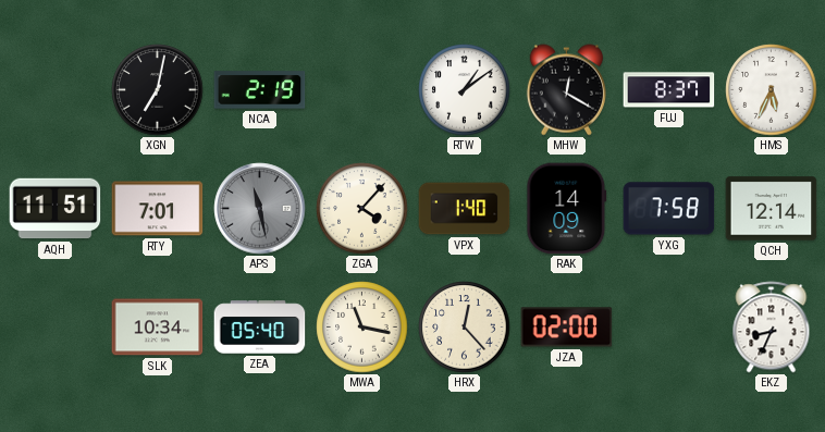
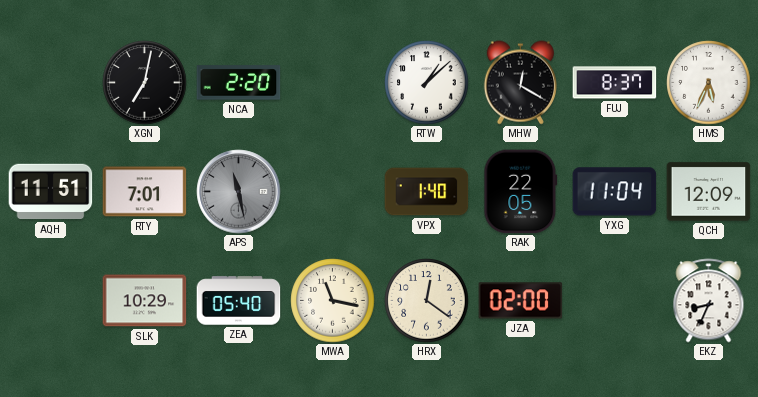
NCA: 2:19 -> 2:20
RTW: 1:09 -> 1:08
ZGA: 4:07 -> none
RAK: 14:09 -> 22:05
YXG: 7:58 -> 11:04
QCH: 12:14 -> 12:09
SLK: 10:34 -> 10:29
HRX: 12:23 -> 12:21
